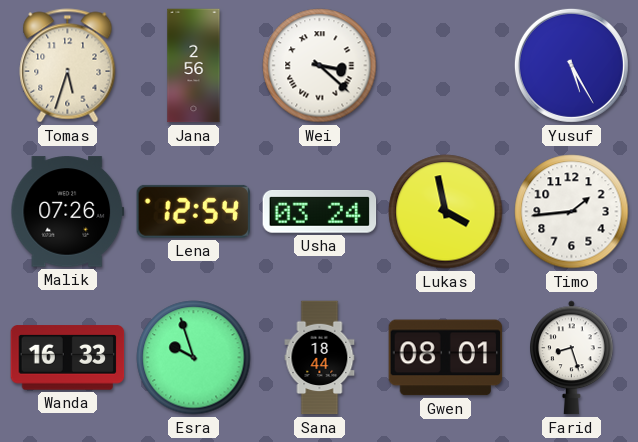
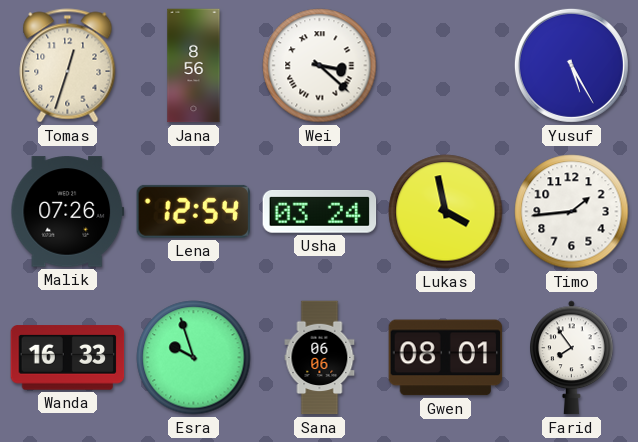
Tomas: 5:33 -> 12:33
Jana: 2:56 -> 8:56
Sana: 18:44 -> 06:06
Farid: 8:27 -> 7:54
